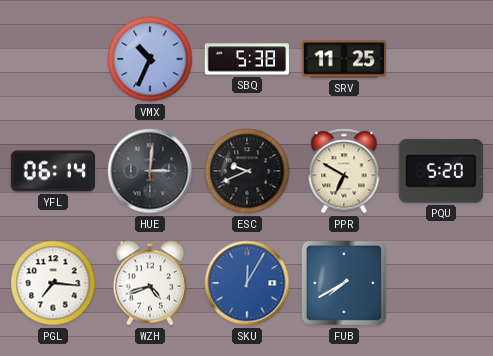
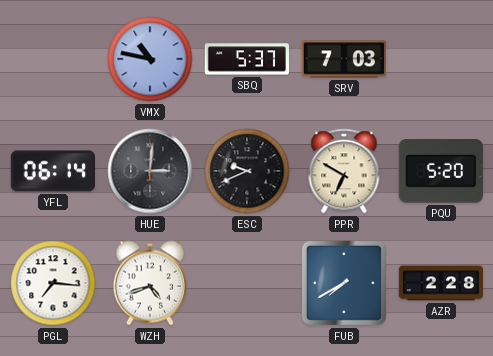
VMX: 10:34 -> 10:47
SBQ: 5:38 -> 5:37
SRV: 11:25 -> 7:03
SKU: 12:05 -> none
AZR: none -> 2:28
